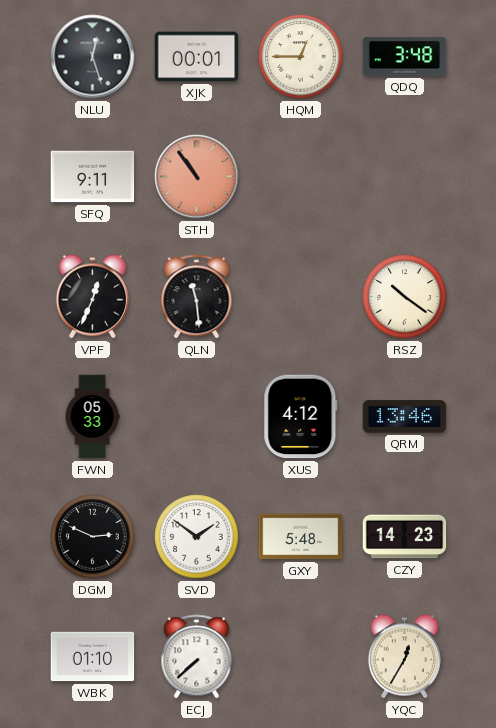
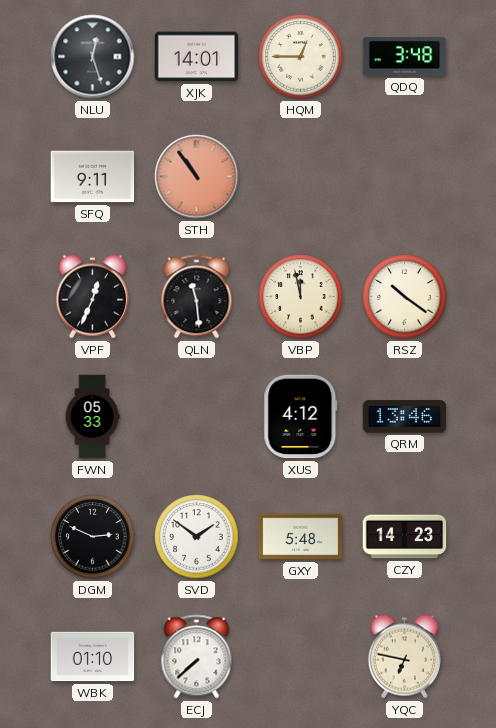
XJK: 00:01 -> 14:01
VBP: none -> 11:58
YQC: 12:35 -> 6:47
